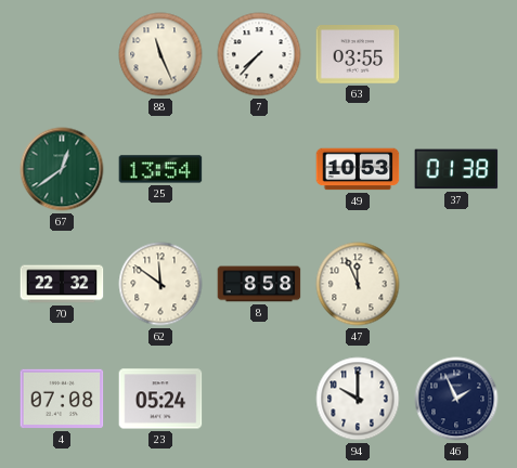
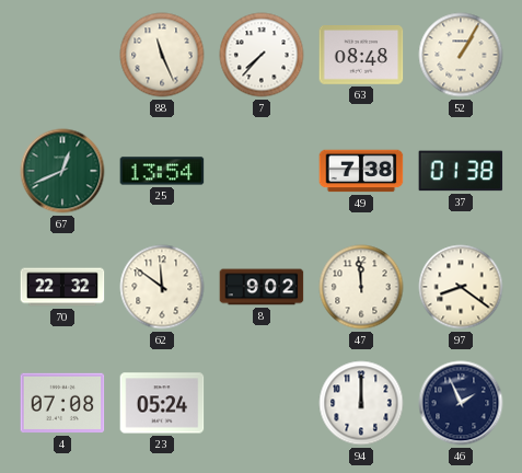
63: 03:55 -> 08:48
52: none -> 1:05
67: 12:39 -> 12:41
49: 10:53 -> 7:38
8: 8:58 -> 9:02
47: 11:56 -> 11:59
97: none -> 8:21
94: 10:00 -> 12:00
